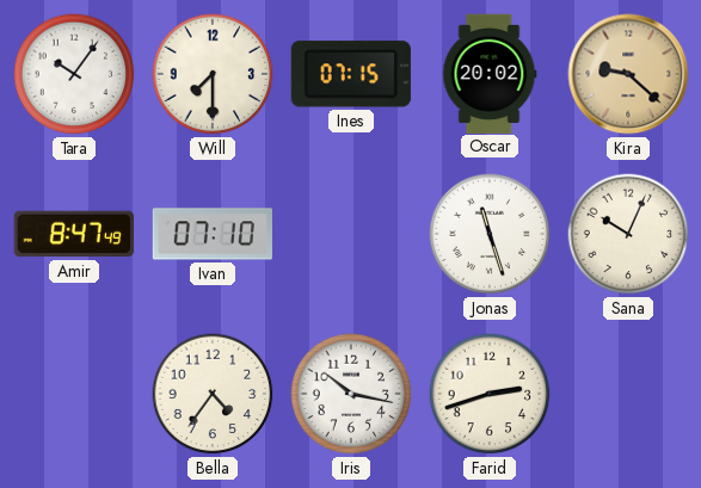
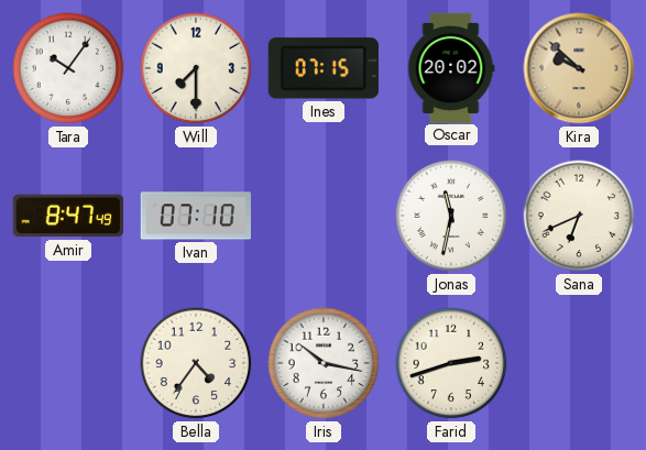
Kira: 9:22 -> 9:52
Jonas: 11:27 -> 11:32
Sana: 10:04 -> 6:41
